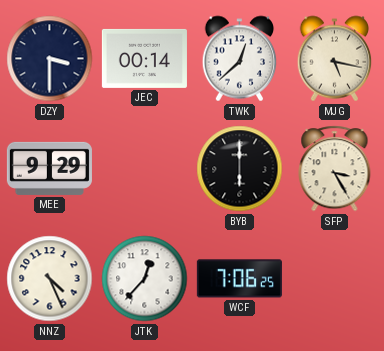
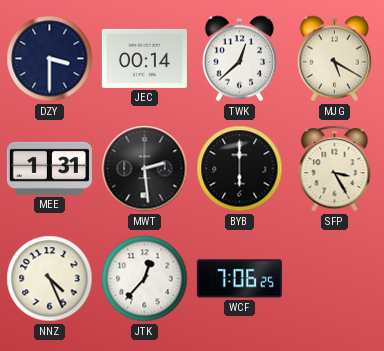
MJG: 5:17 -> 5:20
MEE: 9:29 -> 1:31
MWT: none -> 2:29
